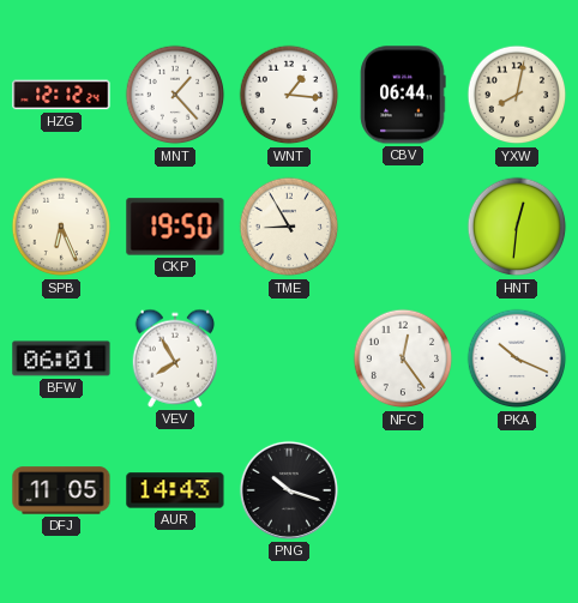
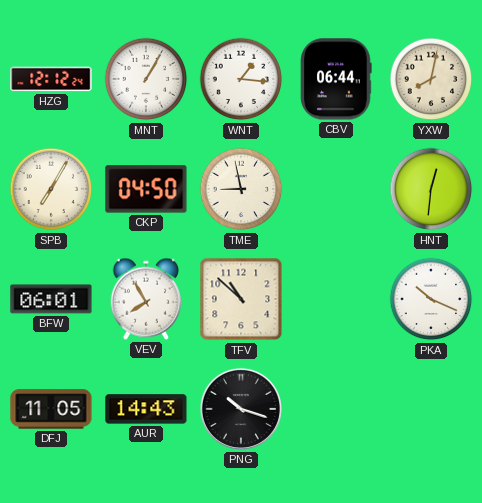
MNT: 1:23 -> 1:05
SPB: 6:26 -> 7:05
CKP: 19:50 -> 04:50
TME: 8:55 -> 8:58
TFV: none -> 10:52
NFC: 12:24 -> none
